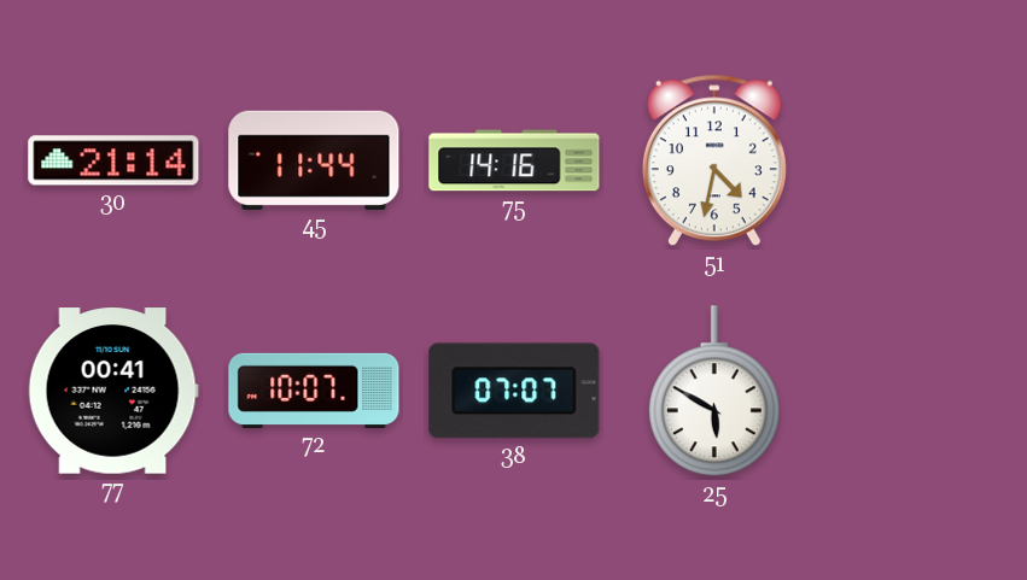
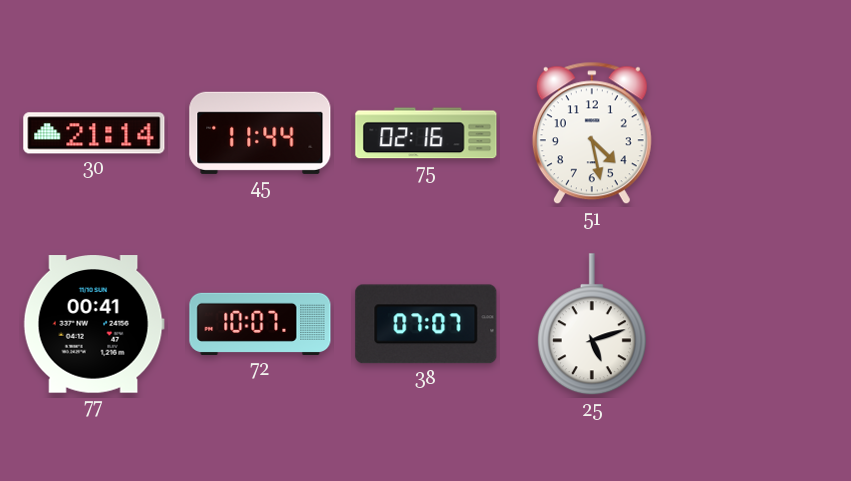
75: 14:16 -> 02:16
51: 4:32 -> 4:28
25: 5:50 -> 5:12
